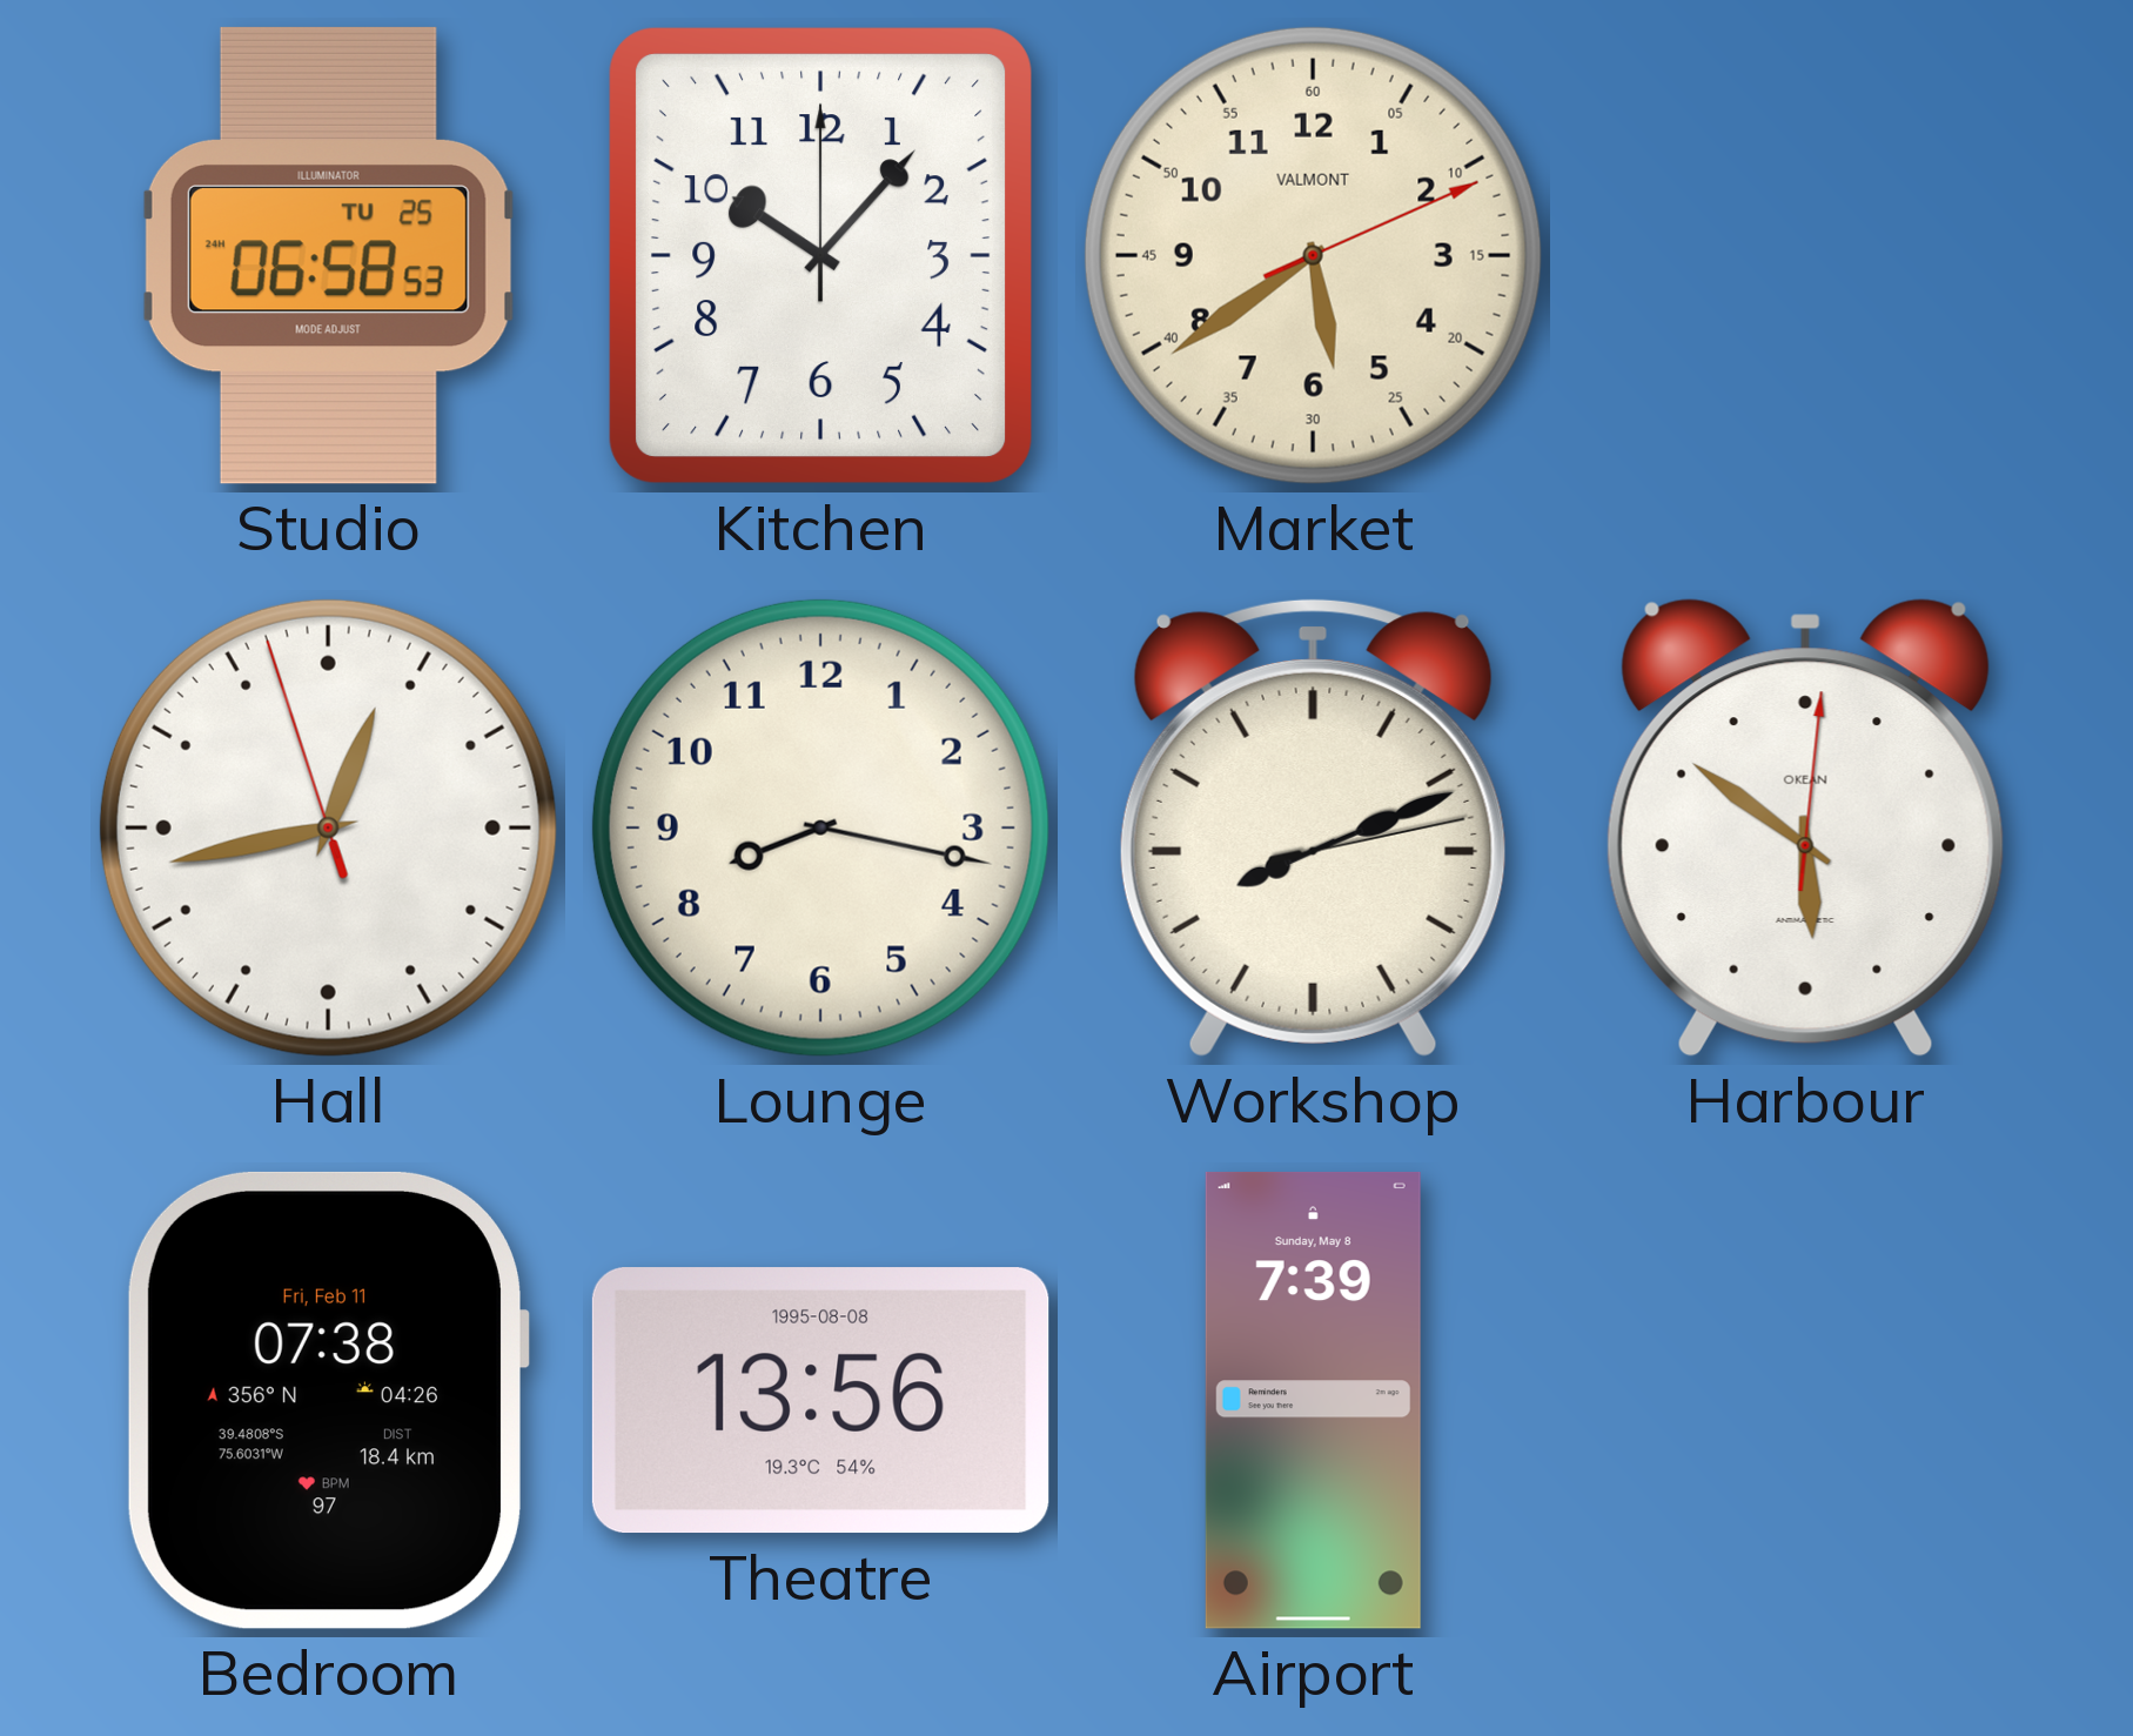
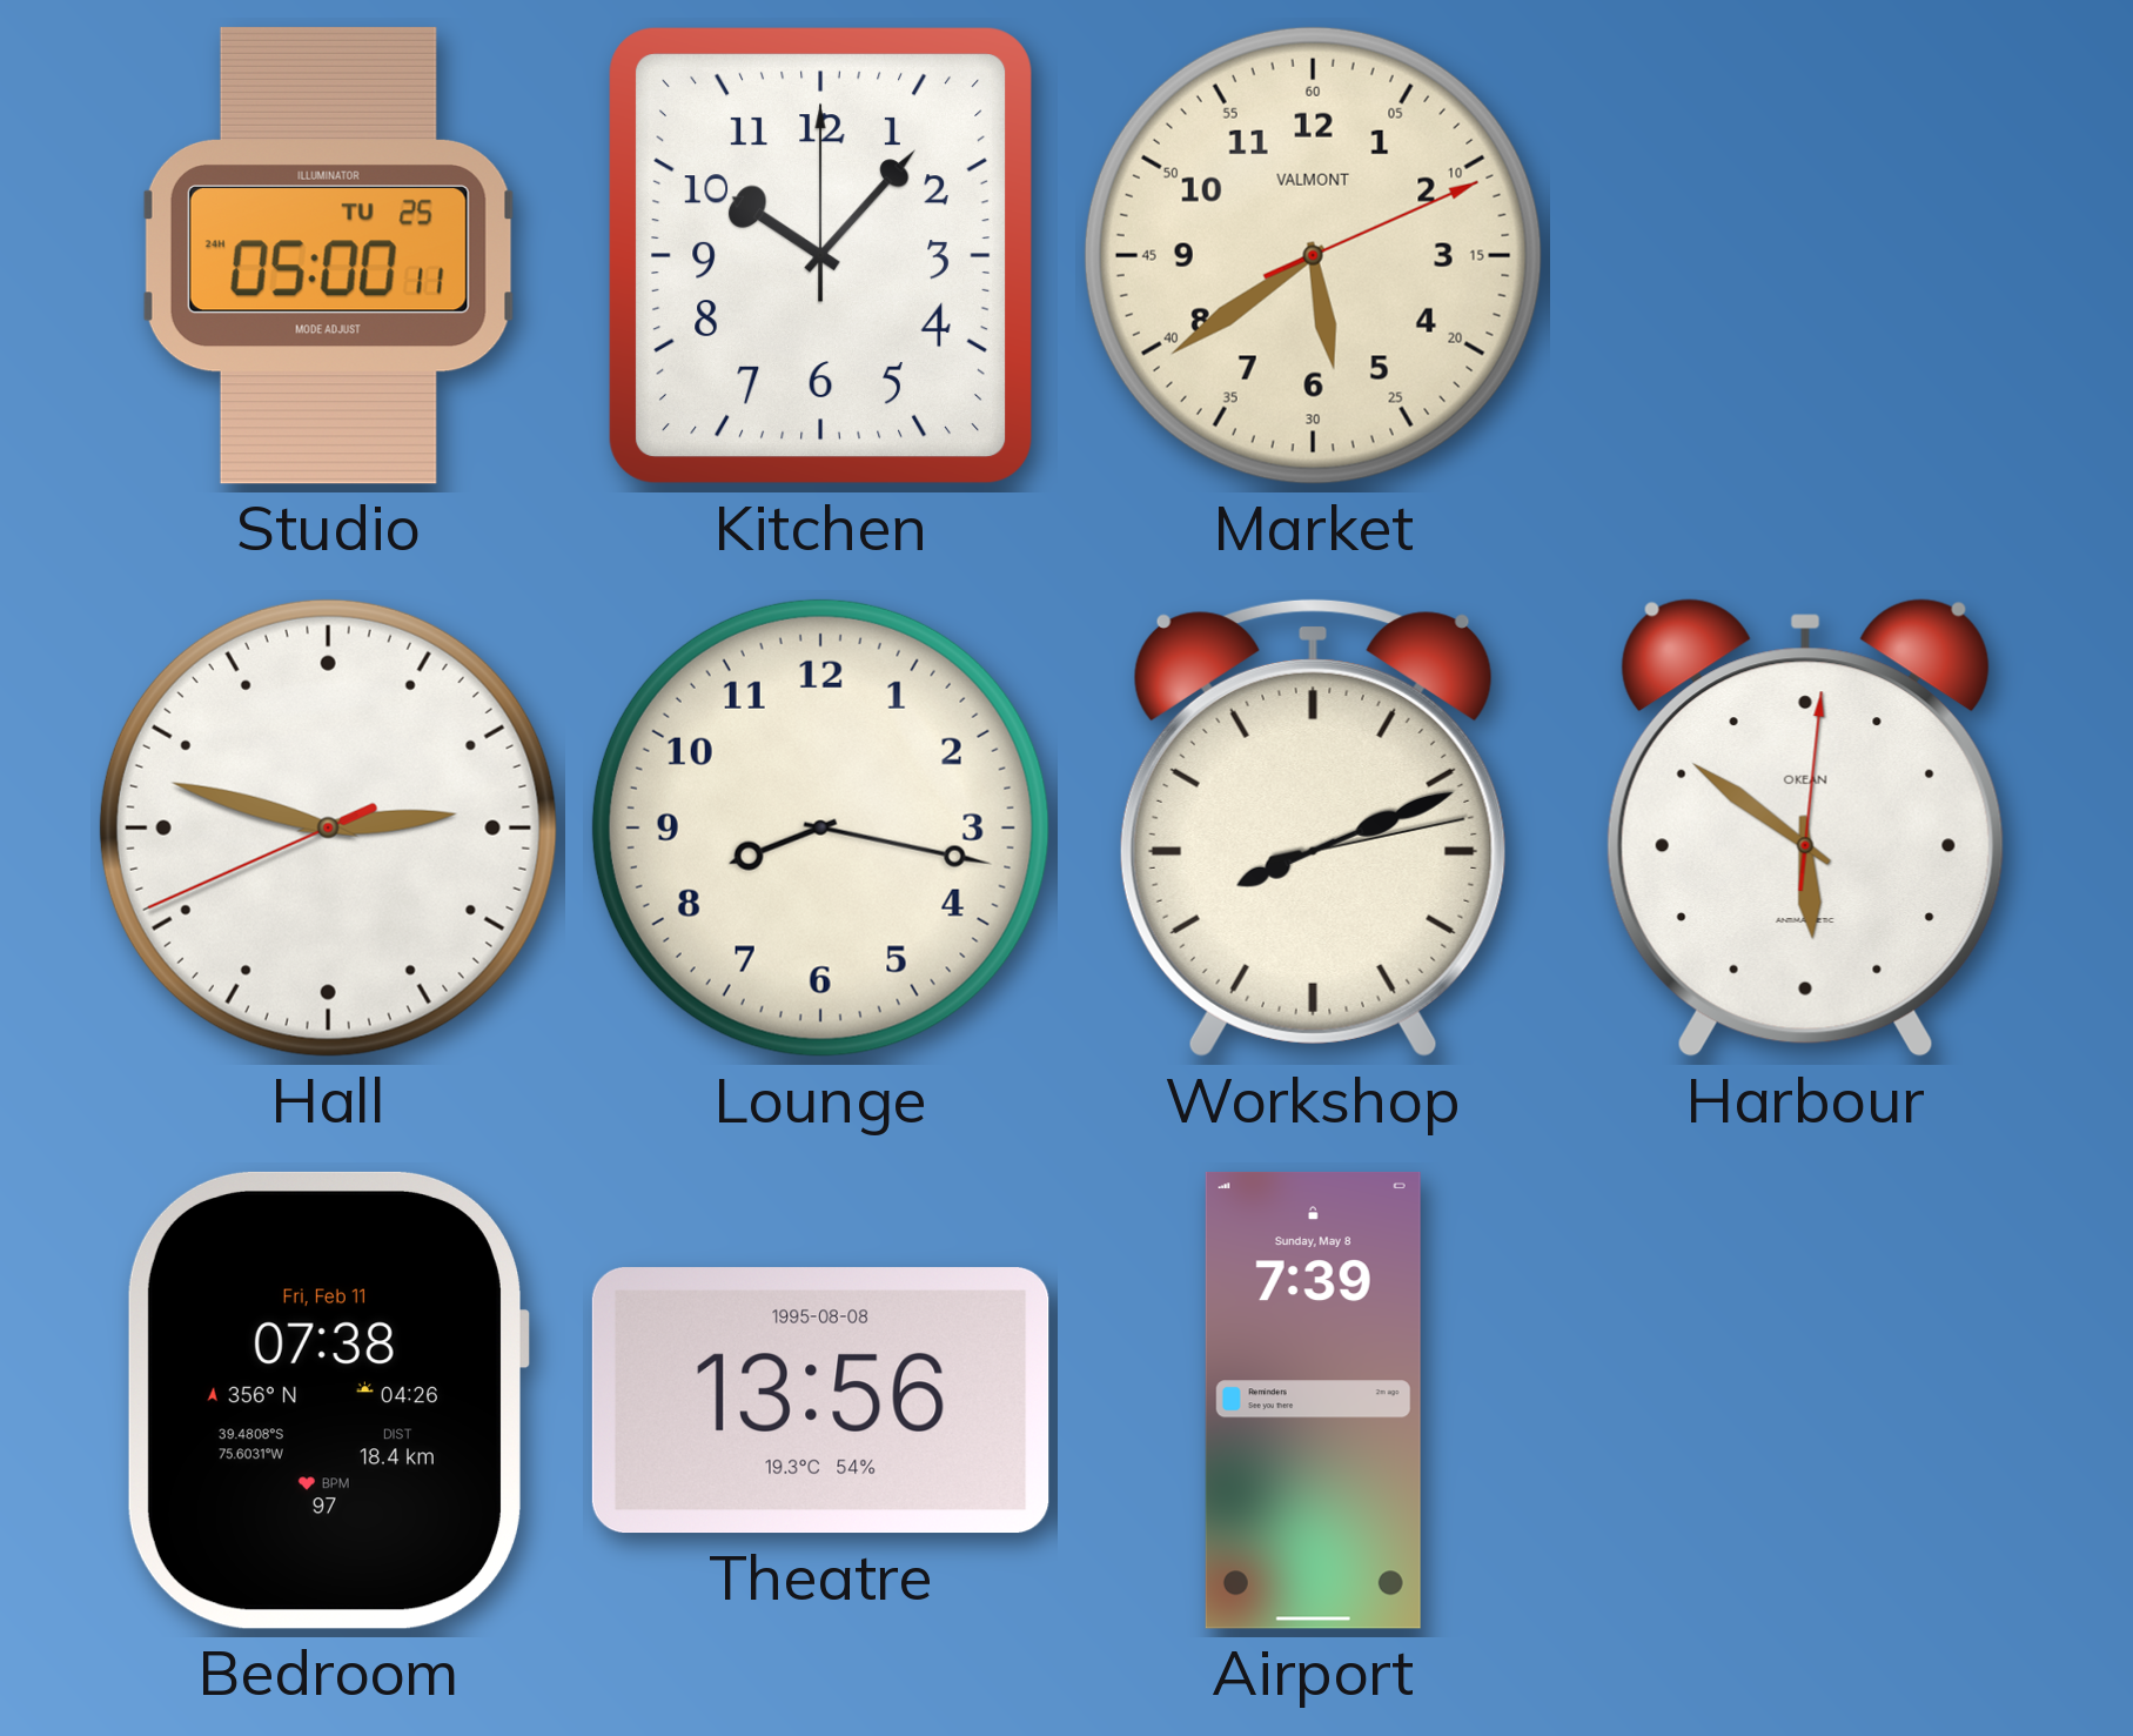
Studio: 06:58 -> 05:00
Hall: 12:42 -> 2:47
